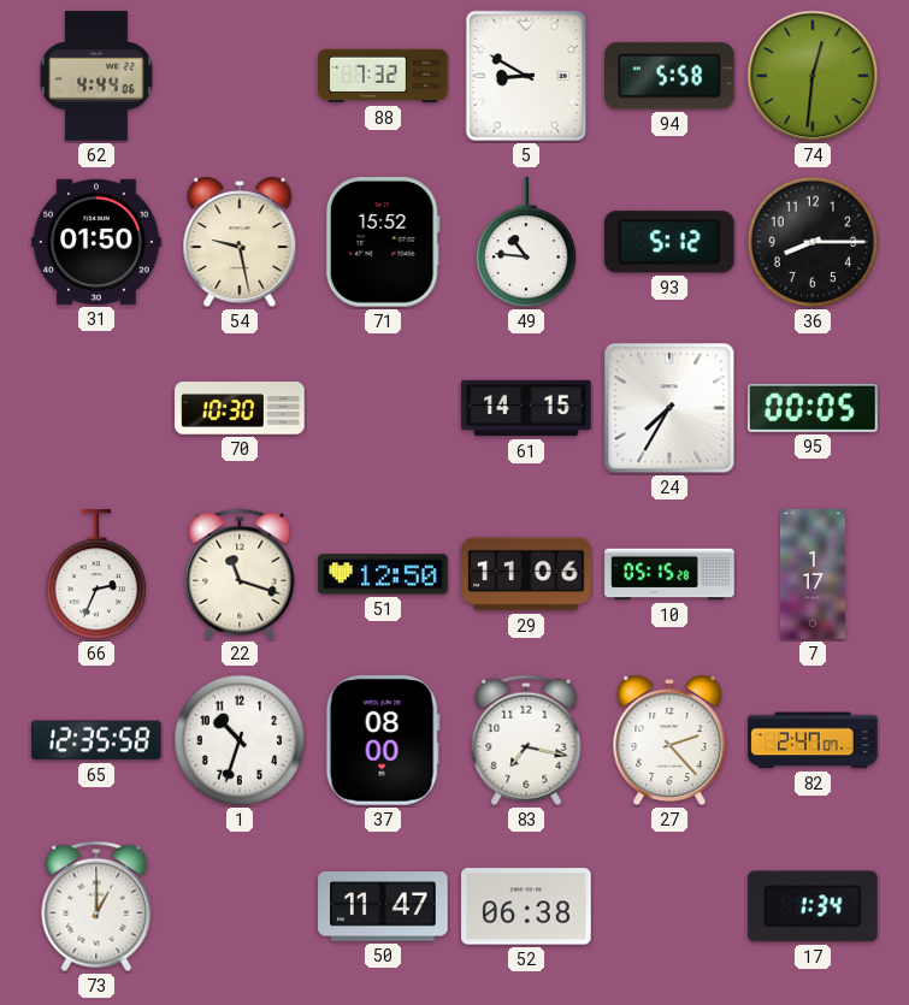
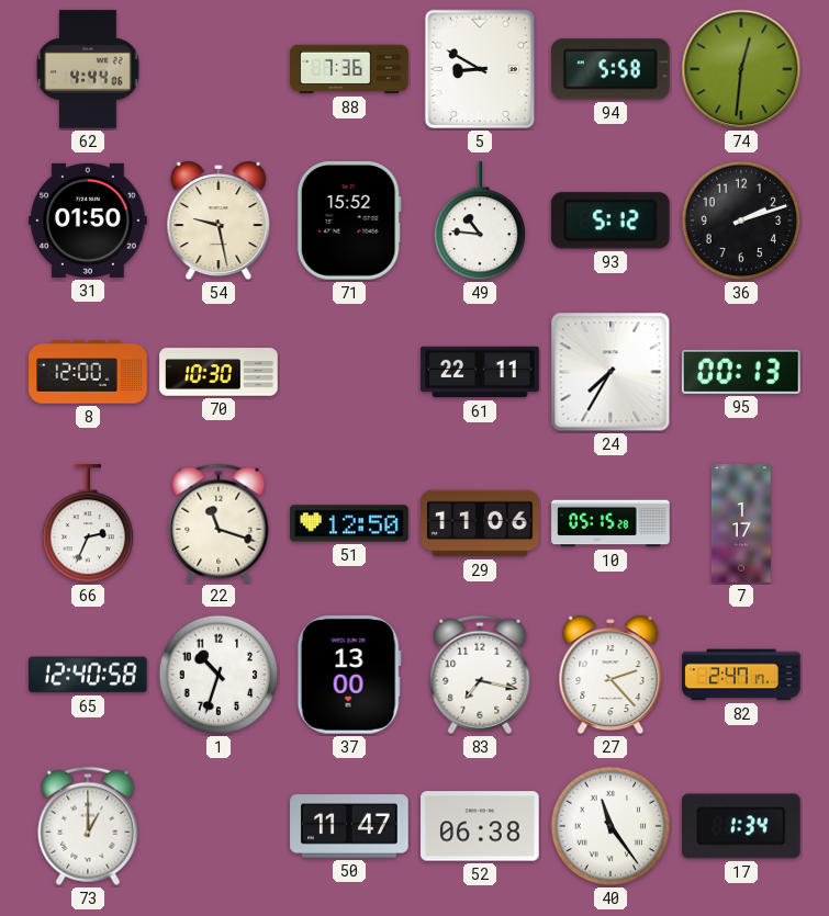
88: 7:32 -> 7:36
36: 8:15 -> 2:12
8: none -> 12:00
61: 14:15 -> 22:11
95: 00:05 -> 00:13
65: 12:35 -> 12:40
37: 08:00 -> 13:00
82: 2:47:07 -> 2:47:17
40: none -> 11:24
